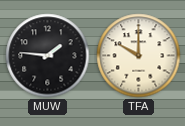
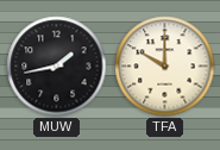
MUW: 1:46 -> 1:43
